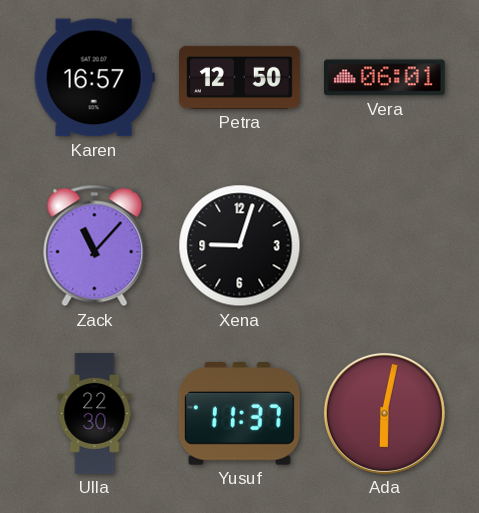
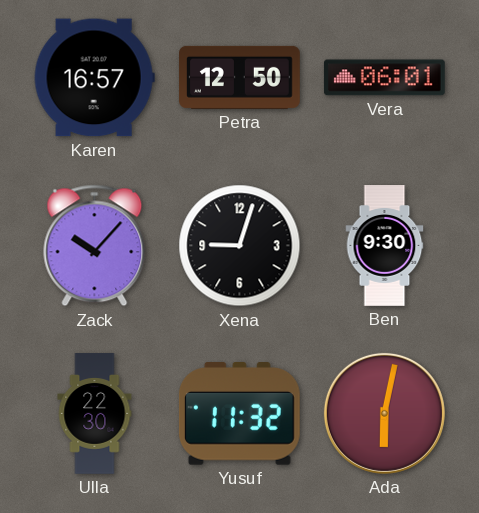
Zack: 11:07 -> 10:07
Ben: none -> 9:30
Yusuf: 11:37 -> 11:32
